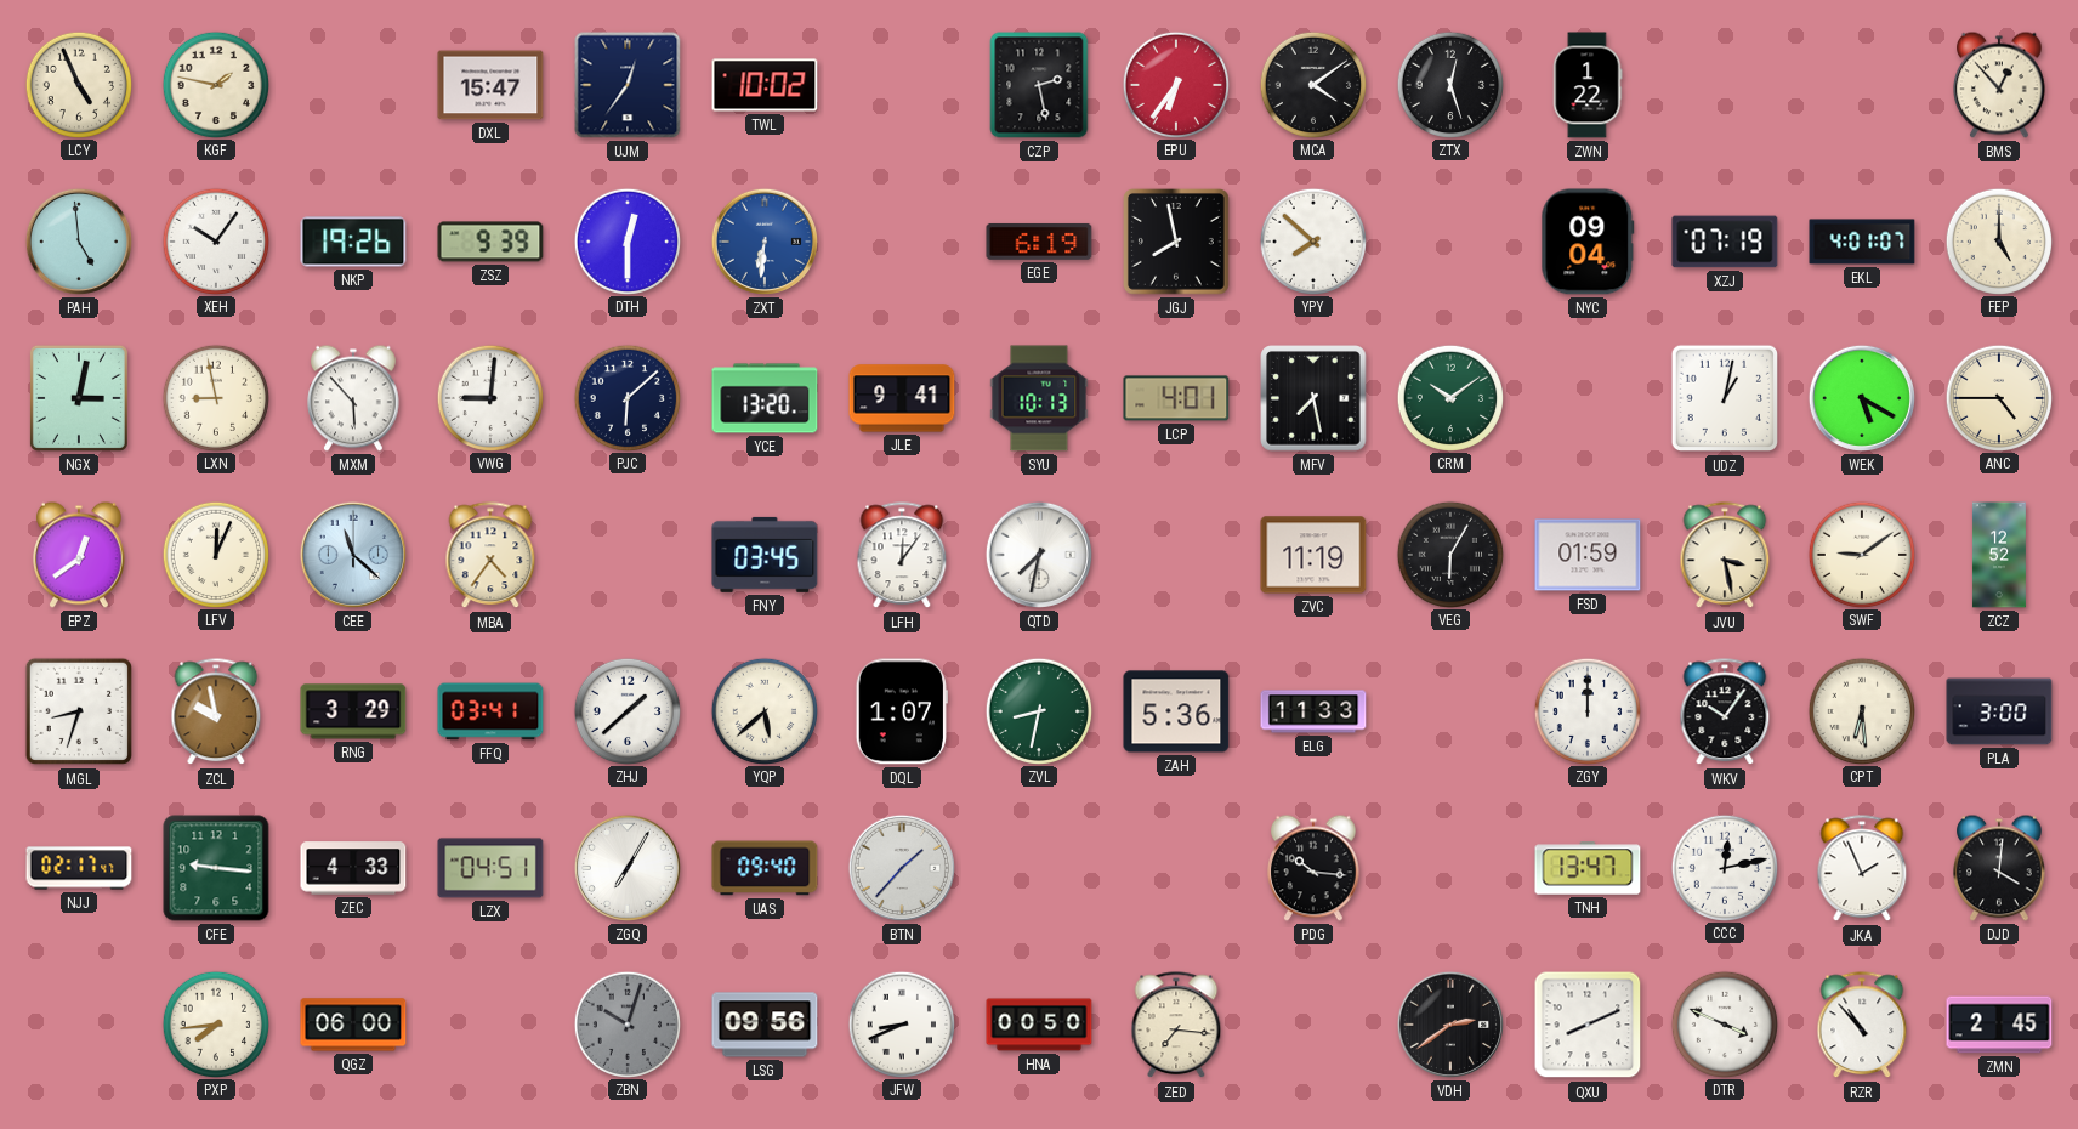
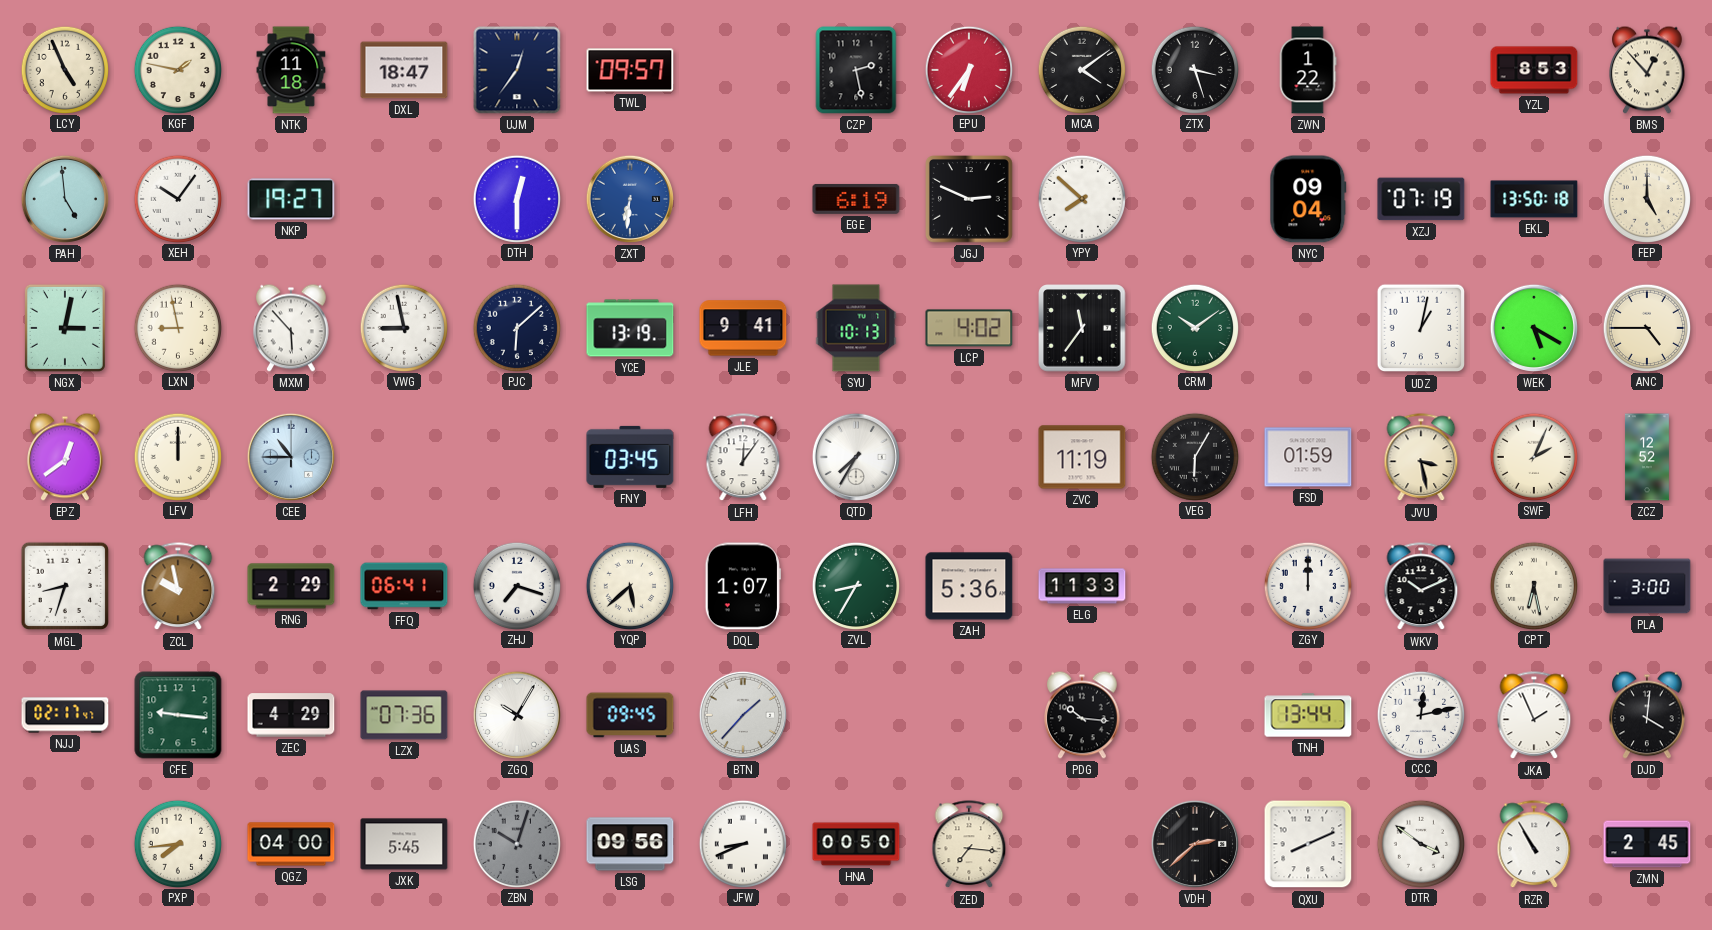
NTK: none -> 11:18
DXL: 15:47 -> 18:47
TWL: 10:02 -> 09:57
ZTX: 12:27 -> 3:27
YZL: none -> 8:53
NKP: 19:26 -> 19:27
ZSZ: 9:39 -> none
JGJ: 7:58 -> 2:49
EKL: 4:01 -> 13:50
VWG: 9:01 -> 8:58
YCE: 13:20 -> 13:19
LCP: 4:01 -> 4:02
MFV: 7:28 -> 11:36
LFV: 12:04 -> 12:00
CEE: 11:22 -> 10:45
MBA: 4:36 -> none
QTD: 7:32 -> 7:35
SWF: 9:09 -> 2:04
RNG: 3:29 -> 2:29
FFQ: 03:41 -> 06:41
ZHJ: 1:38 -> 7:18
ZVL: 8:32 -> 8:35
WKV: 10:06 -> 10:11
CPT: 6:29 -> 6:28
ZEC: 4:33 -> 4:29
LZX: 04:51 -> 07:36
ZGQ: 7:05 -> 10:05
UAS: 09:40 -> 09:45
TNH: 13:47 -> 13:44
QGZ: 06:00 -> 04:00
JXK: none -> 5:45
VDH: 2:39 -> 2:38
DTR: 3:49 -> 3:51
RZR: 10:53 -> 10:55
